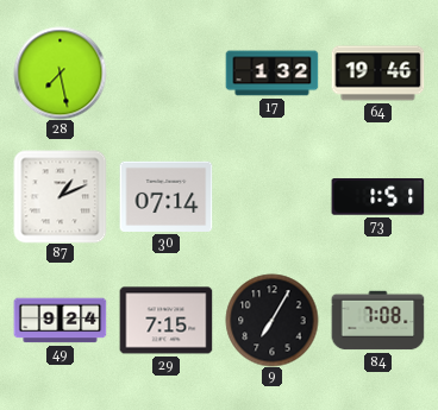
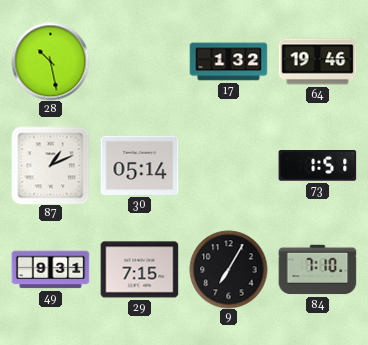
28: 7:28 -> 10:28
30: 07:14 -> 05:14
49: 9:24 -> 9:31
84: 7:08 -> 7:10
